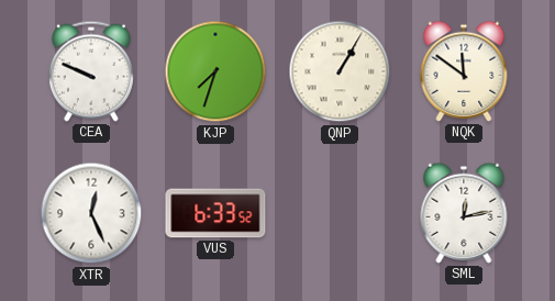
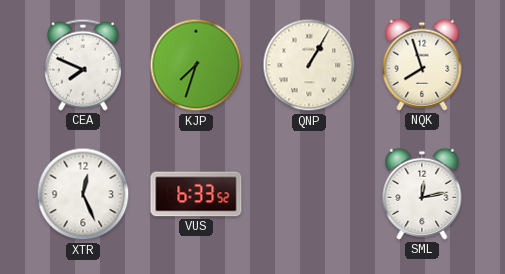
CEA: 9:49 -> 7:49
NQK: 11:51 -> 7:57
